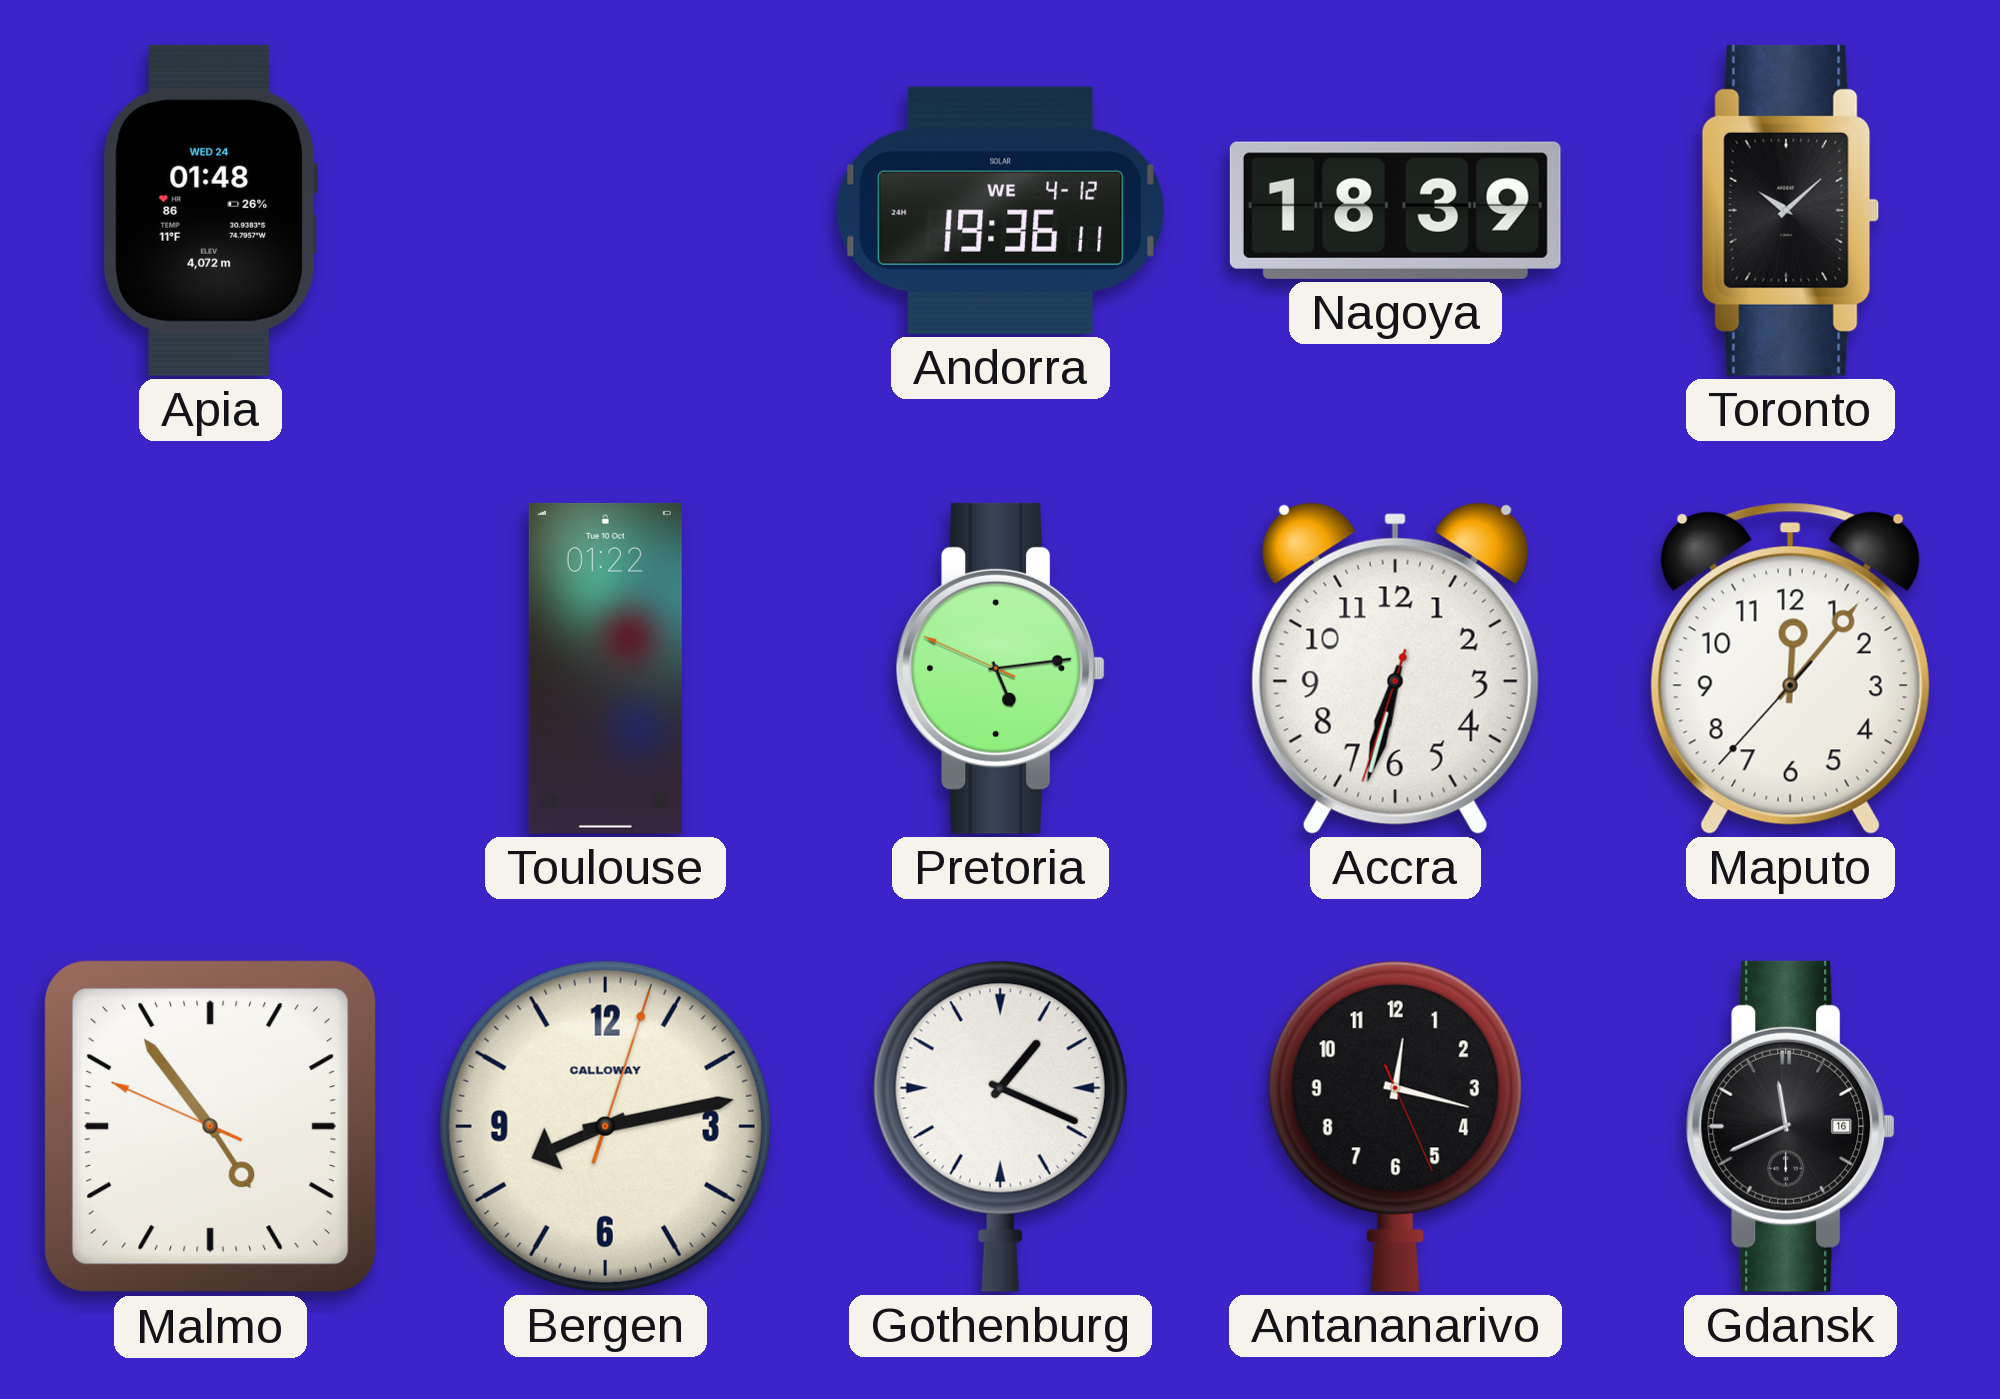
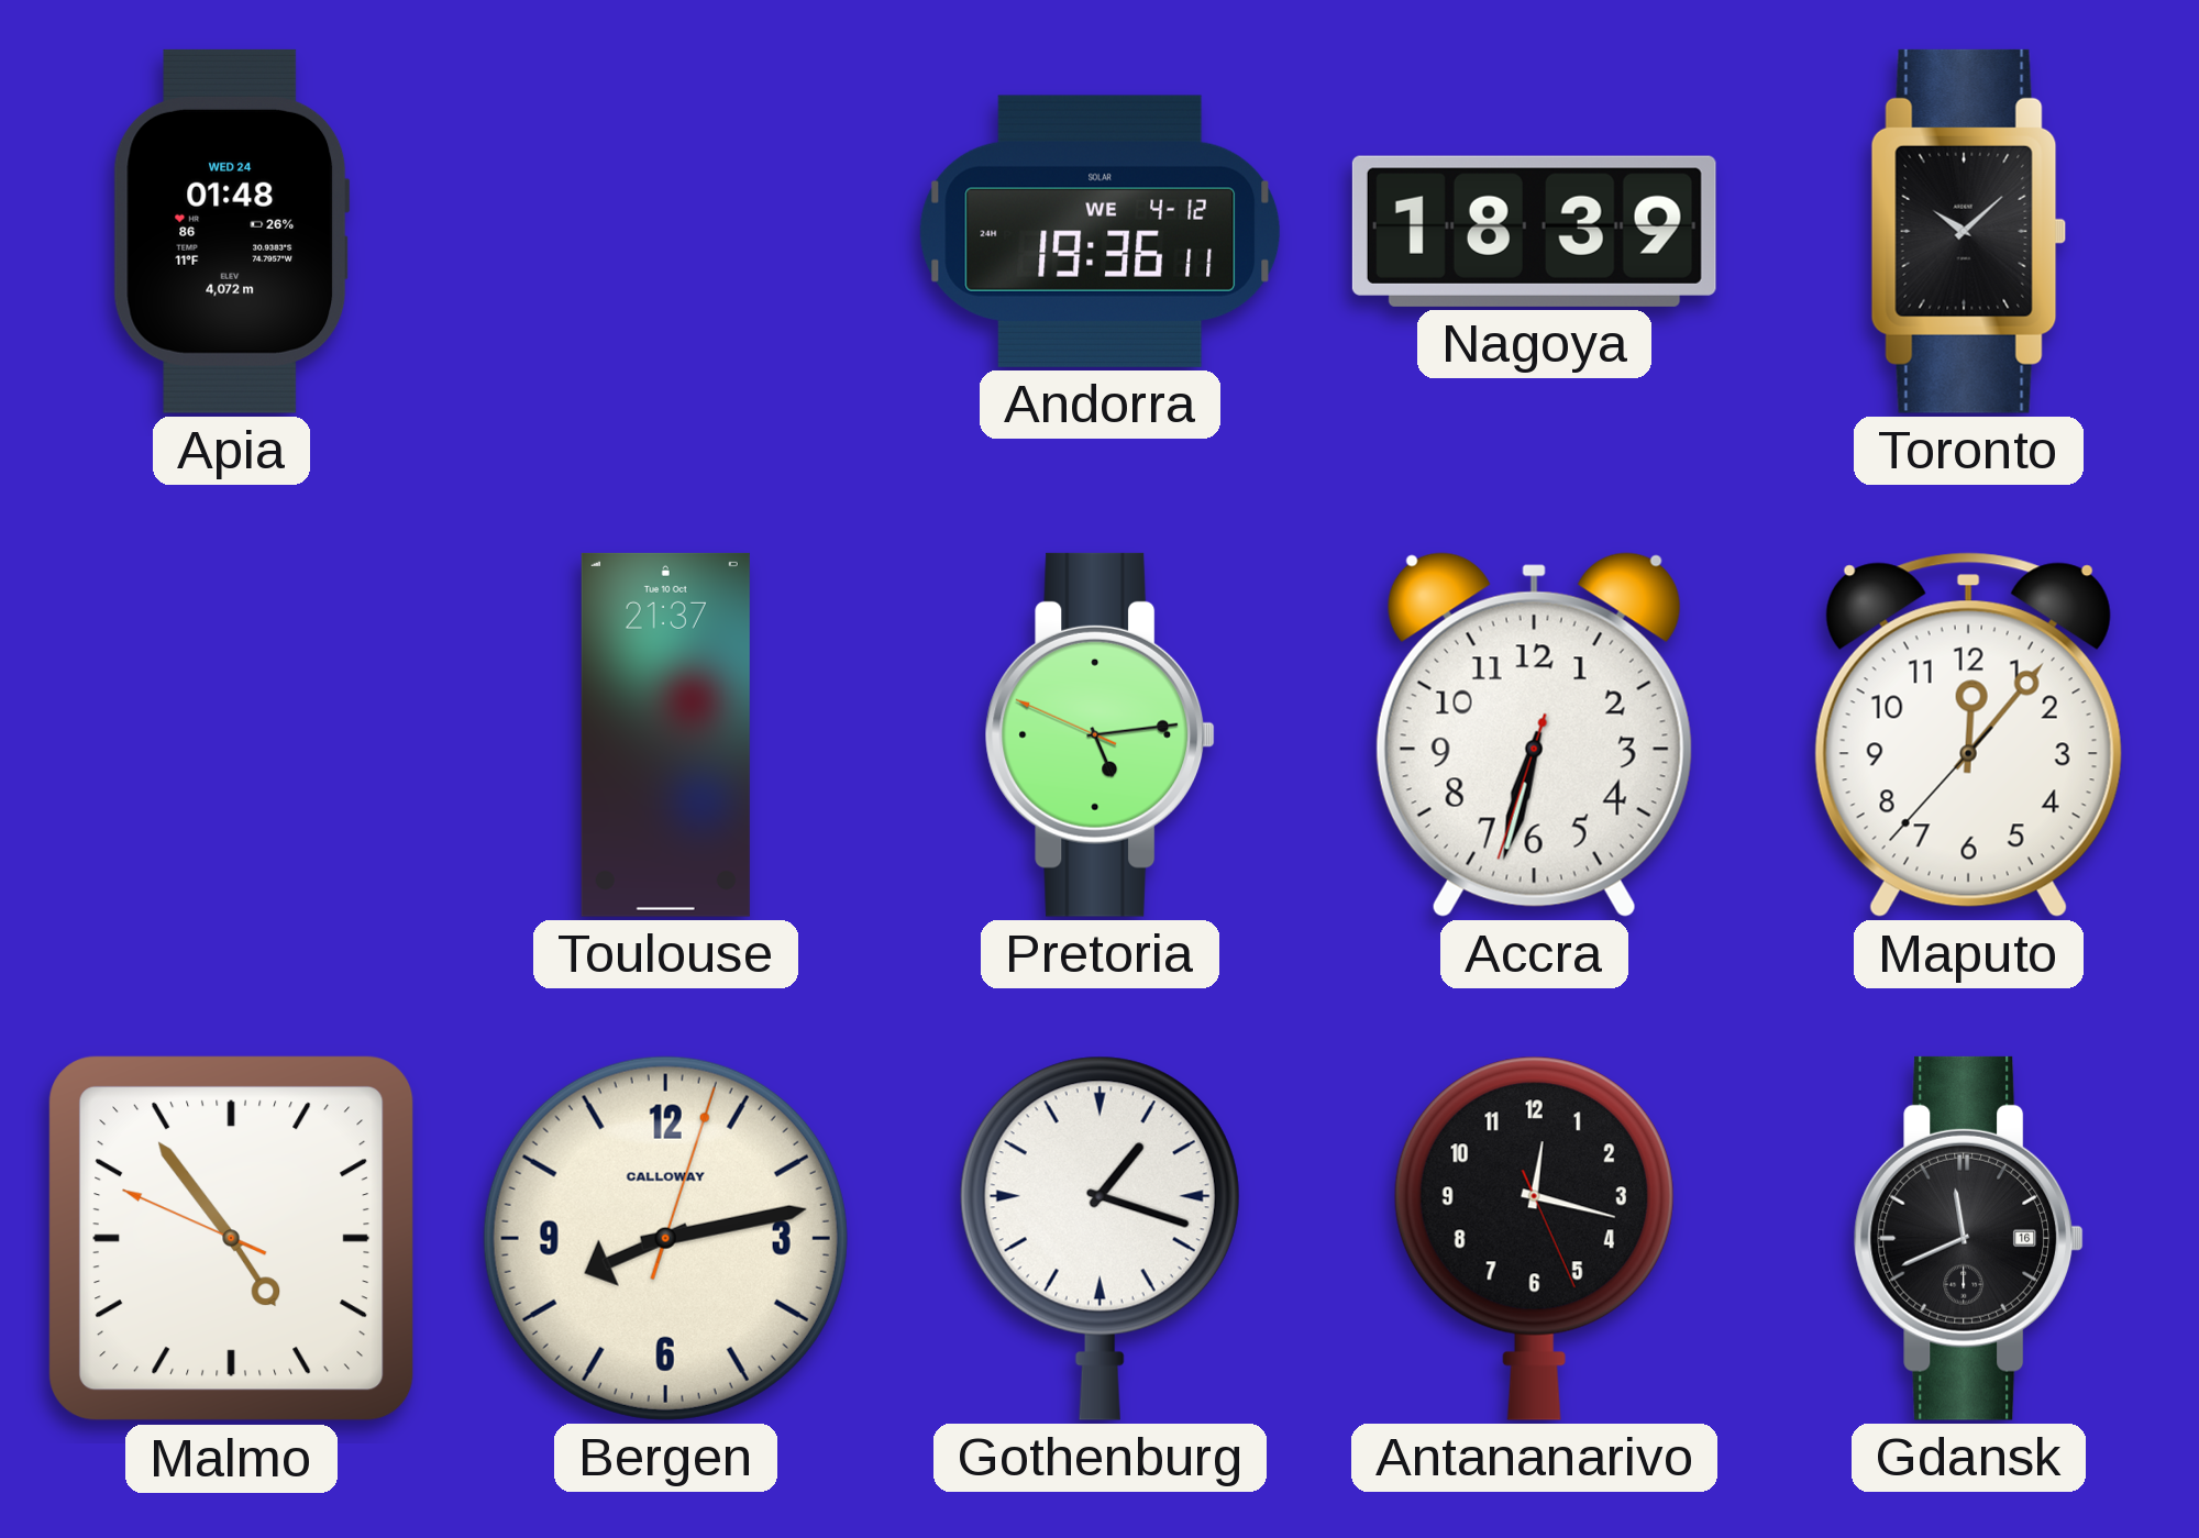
Toulouse: 01:22 -> 21:37
Gothenburg: 1:19 -> 1:18
